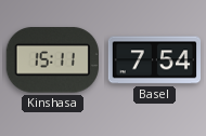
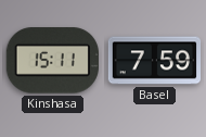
Basel: 7:54 -> 7:59
